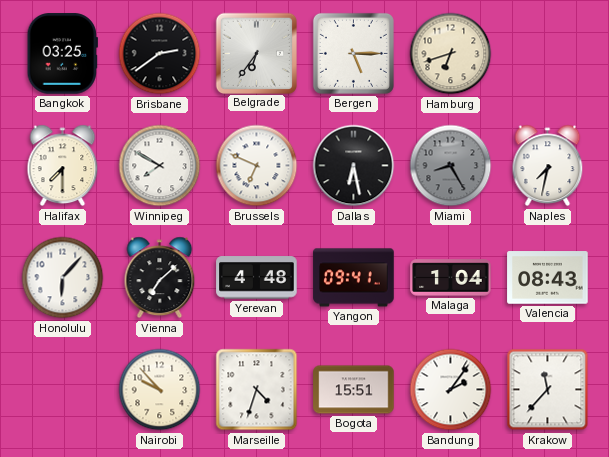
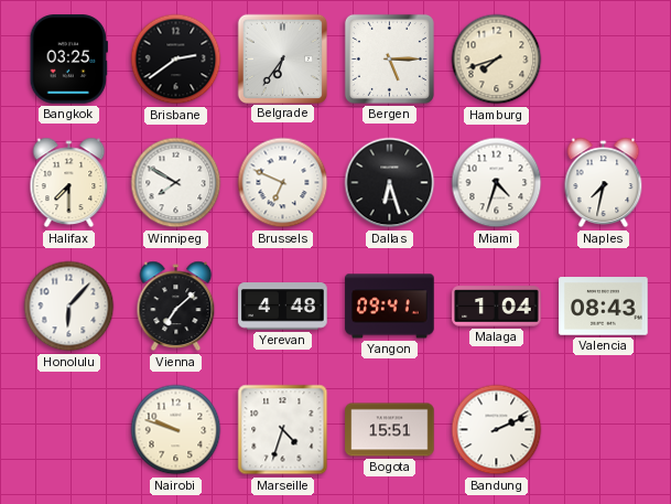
Hamburg: 6:42 -> 7:42
Dallas: 6:28 -> 6:27
Miami: 8:25 -> 4:33
Miami dial: grey -> white
Nairobi: 9:53 -> 9:48
Bandung: 2:06 -> 2:11
Krakow: 11:37 -> none
